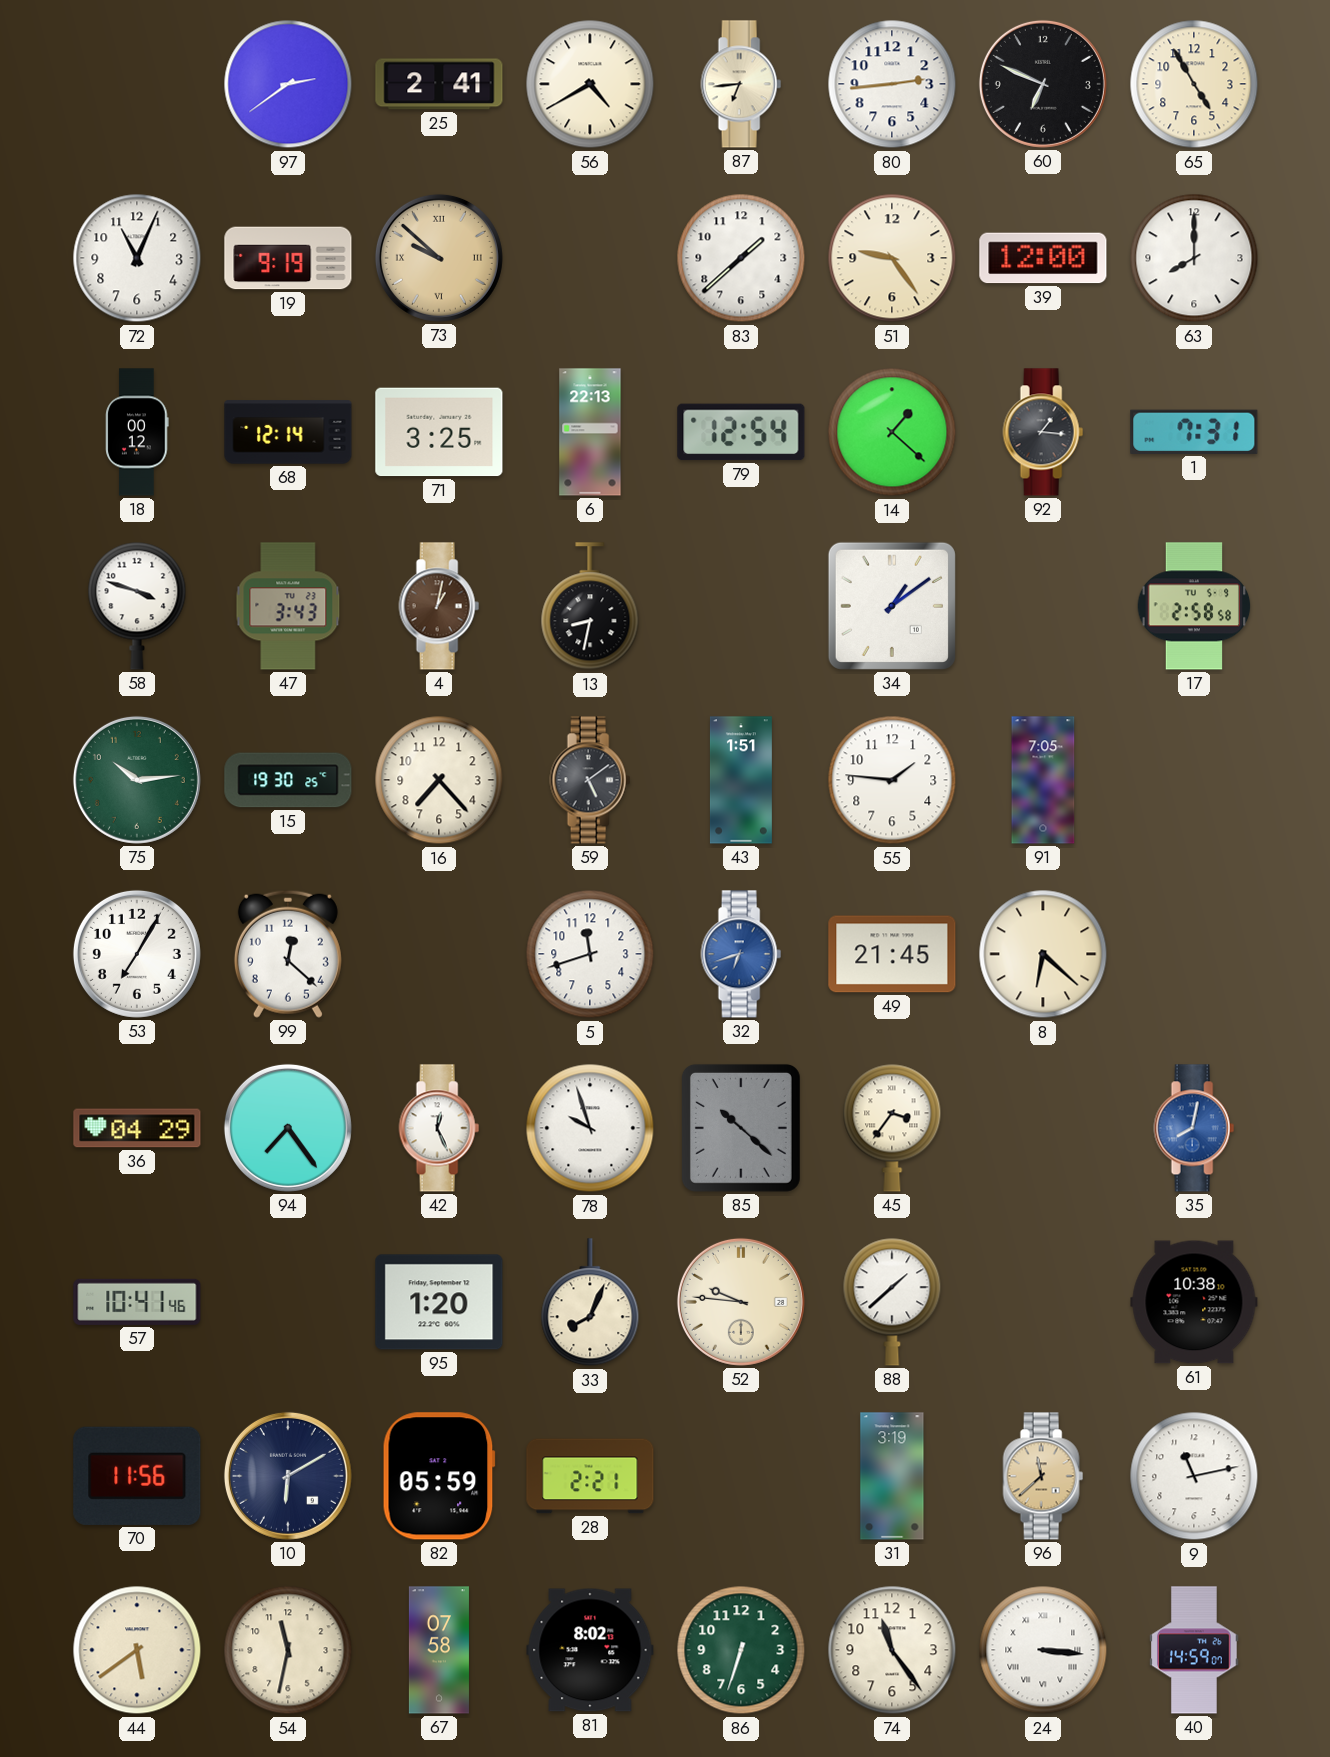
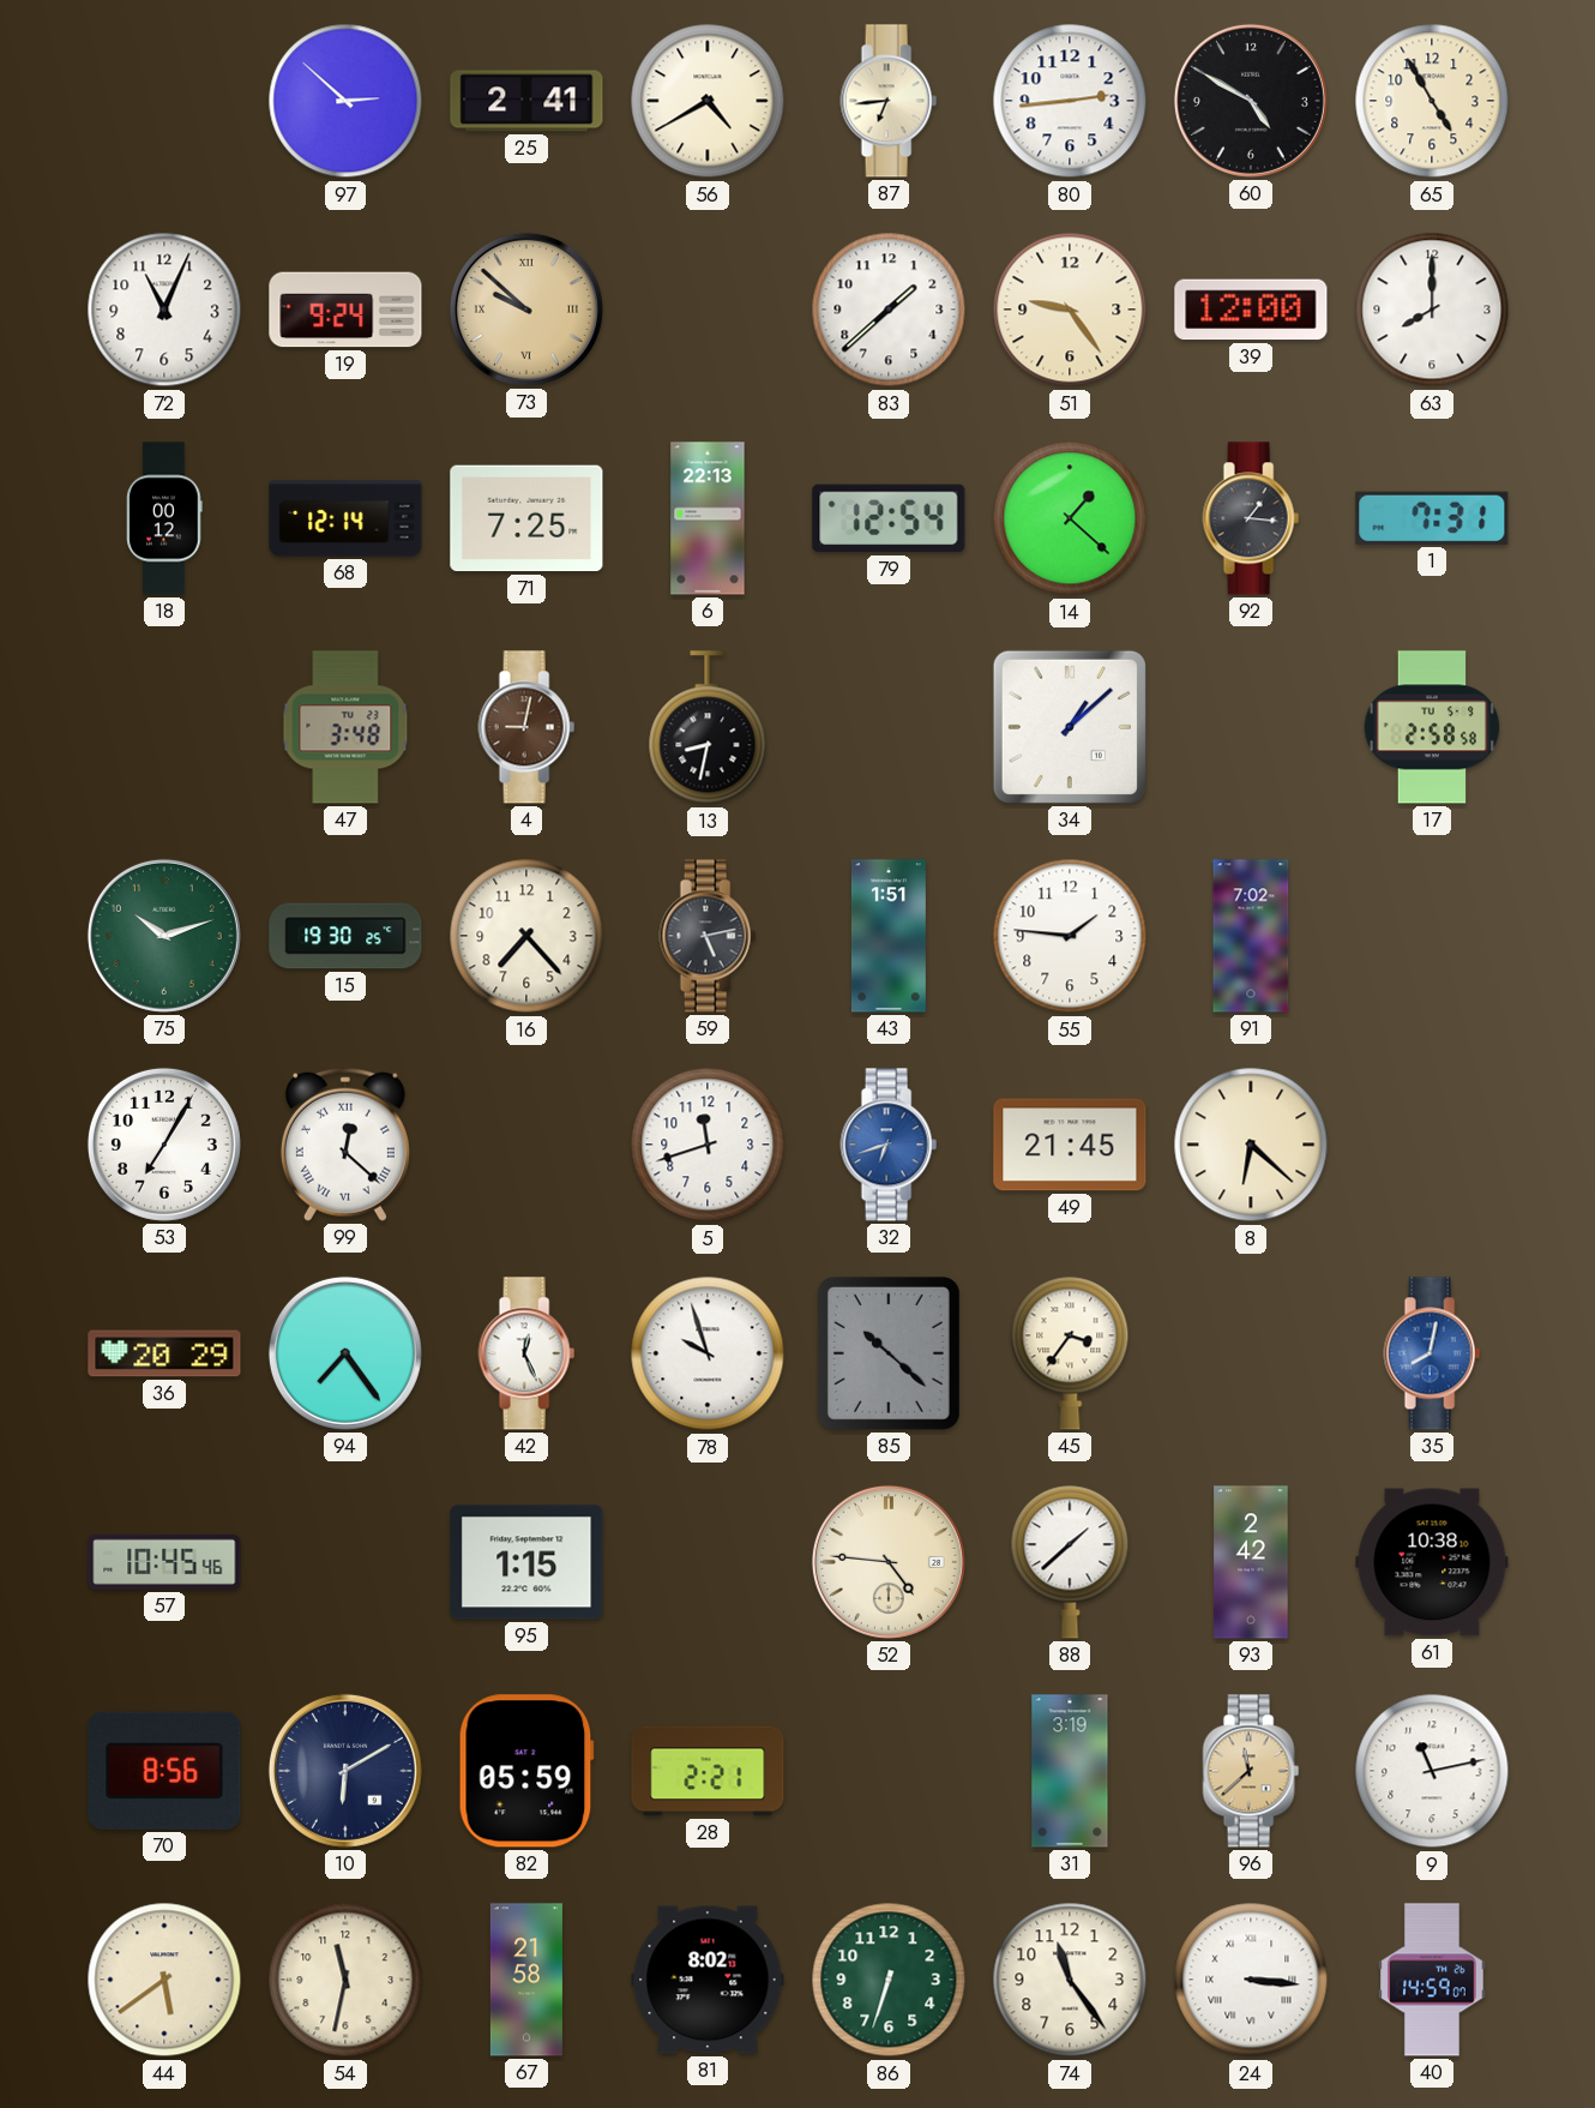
97: 2:39 -> 2:52
60: 6:49 -> 4:50
19: 9:19 -> 9:24
71: 3:25 -> 7:25
58: 3:48 -> none
47: 3:43 -> 3:48
4: 1:02 -> 9:02
34: 1:09 -> 1:08
75: 10:14 -> 10:12
59: 5:09 -> 5:13
91: 7:05 -> 7:02
99 numerals: Arabic -> Roman
36: 04:29 -> 20:29
57: 10:41 -> 10:45
95: 1:20 -> 1:15
33: 8:04 -> none
52: 9:46 -> 4:46
93: none -> 2:42
70: 11:56 -> 8:56
67: 07:58 -> 21:58
